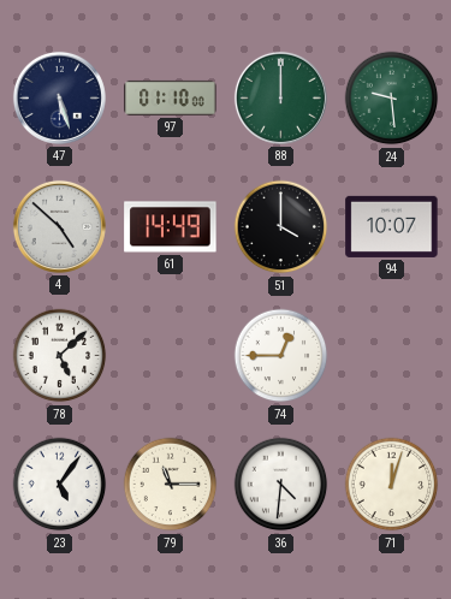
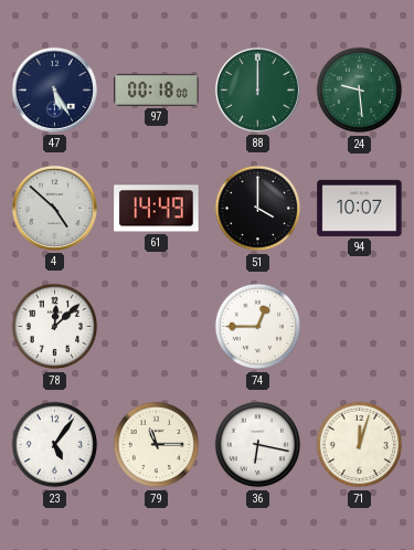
47: 5:27 -> 5:25
97: 01:10 -> 00:18
78: 5:08 -> 12:08
36: 4:31 -> 6:17
